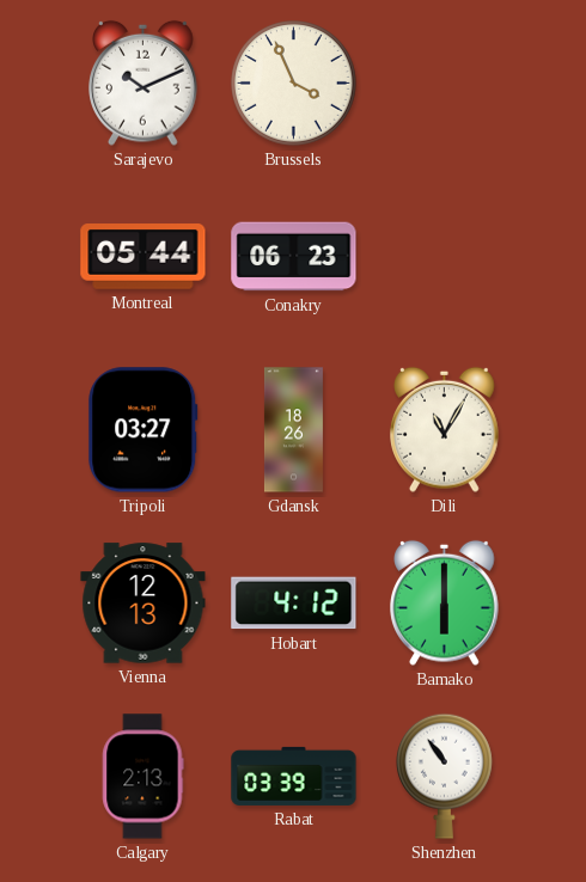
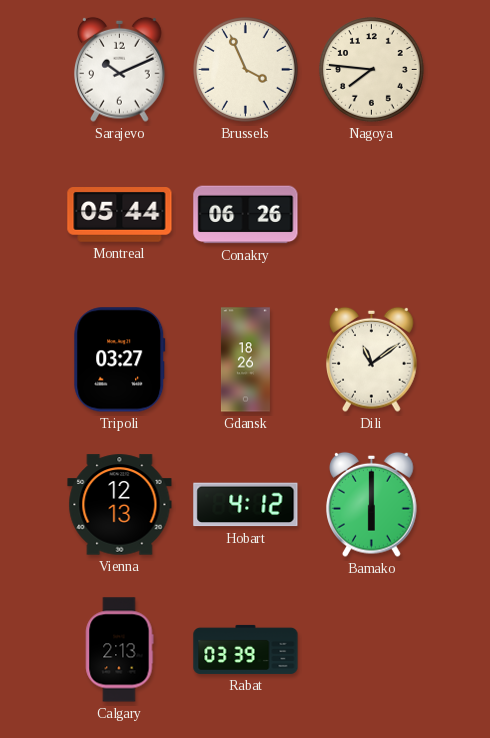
Nagoya: none -> 7:46
Conakry: 06:23 -> 06:26
Dili: 11:05 -> 11:09
Shenzhen: 10:54 -> none
